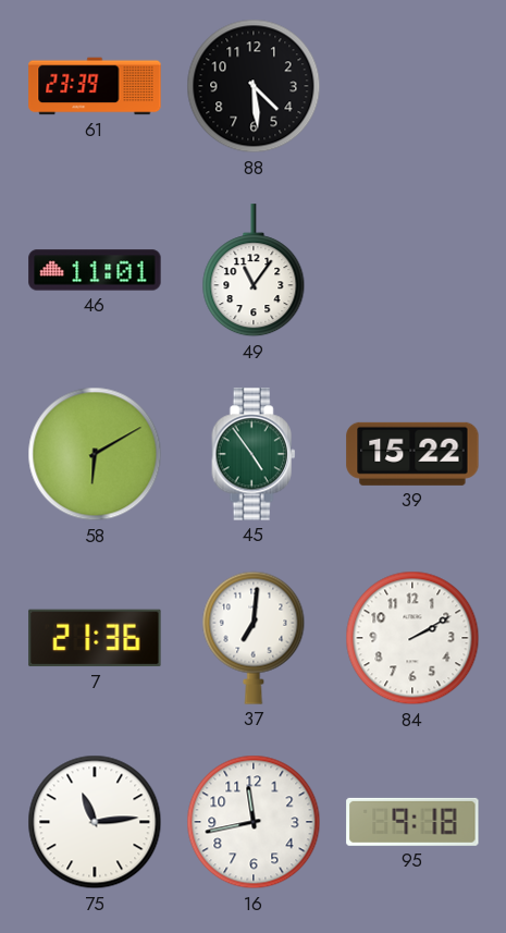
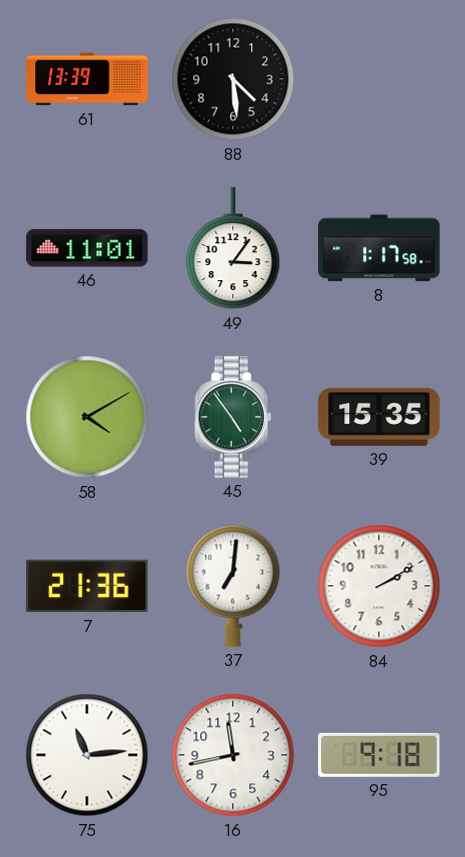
61: 23:39 -> 13:39
49: 11:06 -> 3:06
8: none -> 1:17
58: 6:10 -> 4:10
39: 15:22 -> 15:35
